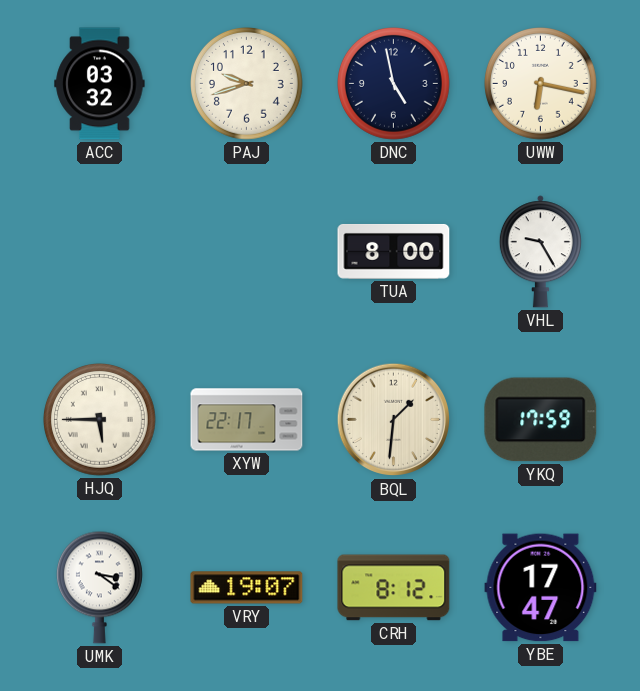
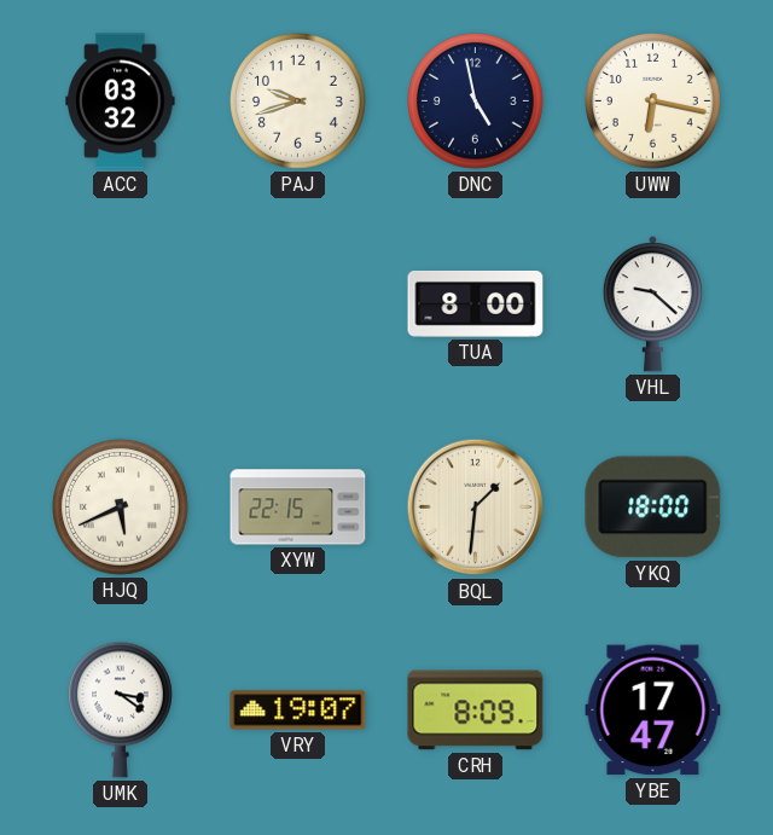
VHL: 9:25 -> 9:22
HJQ: 5:45 -> 5:41
XYW: 22:17 -> 22:15
YKQ: 17:59 -> 18:00
CRH: 8:12 -> 8:09
